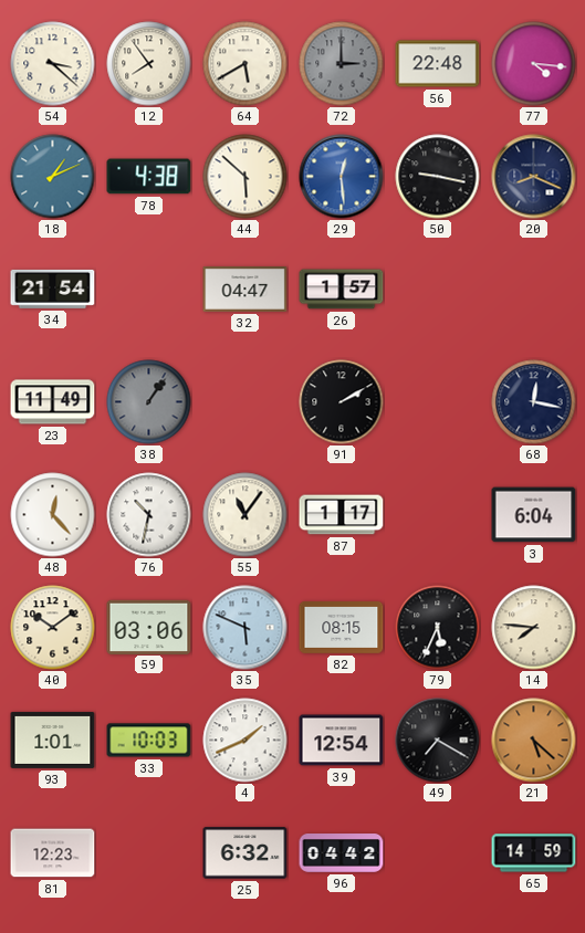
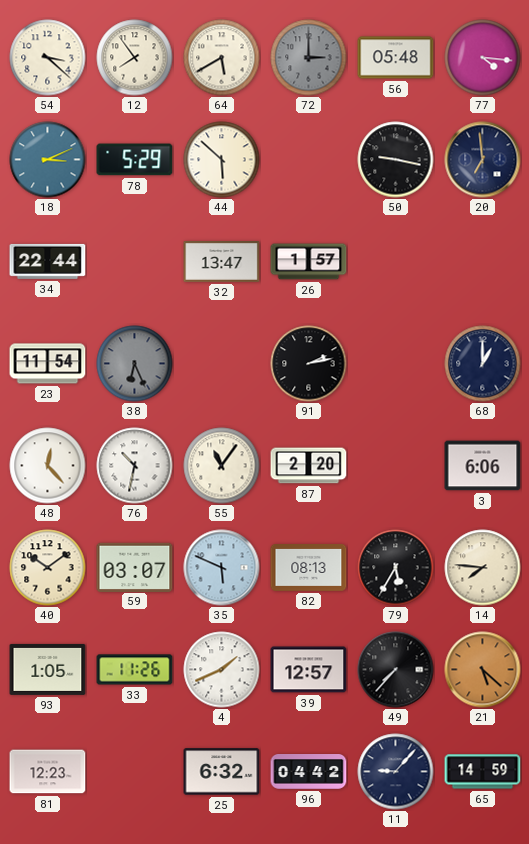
56: 22:48 -> 05:48
18: 1:11 -> 3:11
78: 4:38 -> 5:29
29: 12:29 -> none
20: 8:19 -> 6:59
34: 21:54 -> 22:44
32: 04:47 -> 13:47
23: 11:49 -> 11:54
38: 1:06 -> 6:26
91: 2:10 -> 2:13
68: 12:17 -> 1:00
87: 1:17 -> 2:20
3: 6:04 -> 6:06
59: 03:06 -> 03:07
82: 08:15 -> 08:13
79: 5:34 -> 5:35
93: 1:01 -> 1:05
33: 10:03 -> 11:26
39: 12:54 -> 12:57
49: 7:20 -> 7:37
11: none -> 9:07
